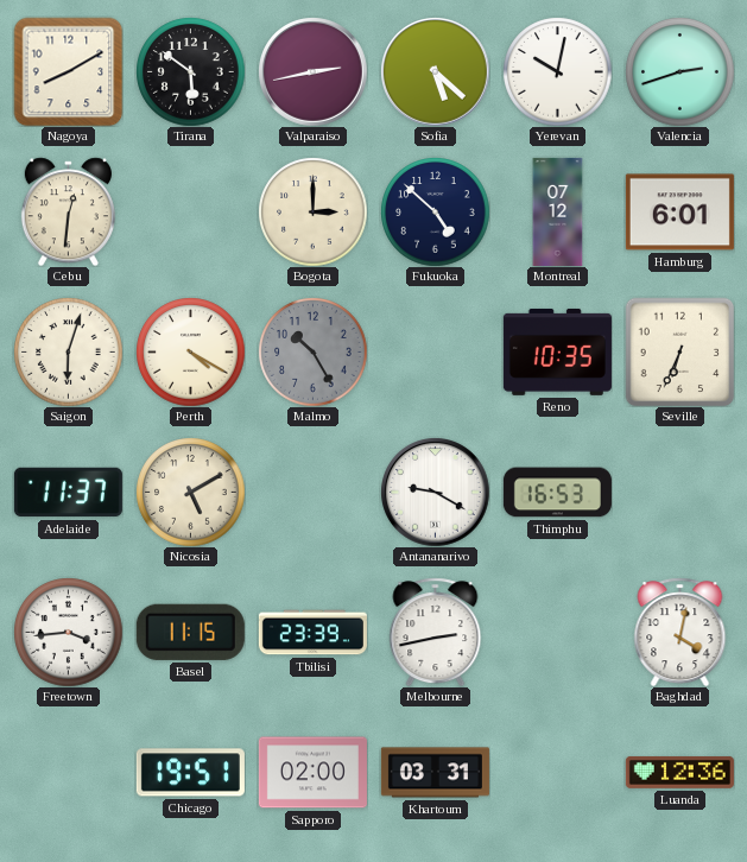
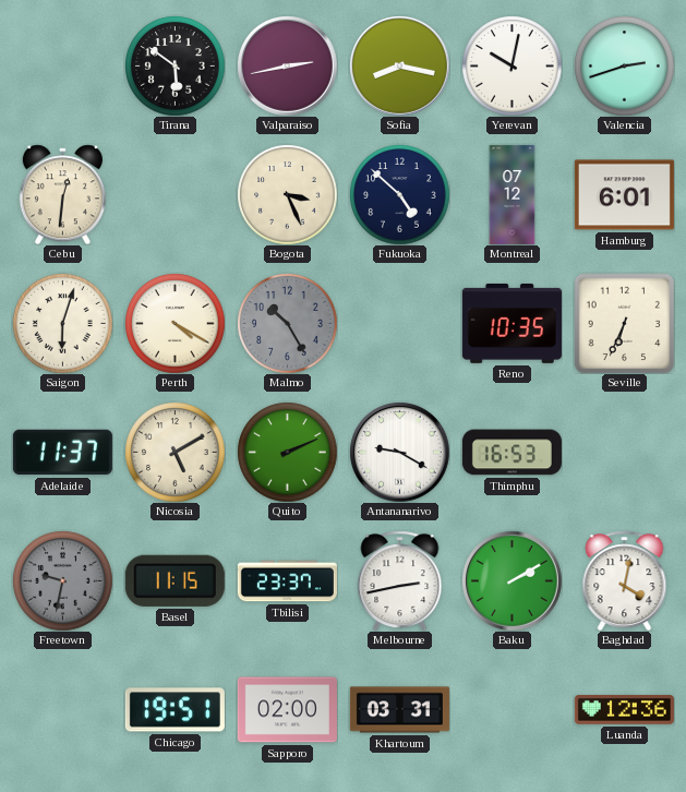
Nagoya: 8:10 -> none
Sofia: 5:22 -> 8:17
Bogota: 3:00 -> 3:26
Quito: none -> 2:11
Freetown: 3:44 -> 9:32
Freetown dial: white -> grey
Tbilisi: 23:39 -> 23:37
Baku: none -> 2:10
